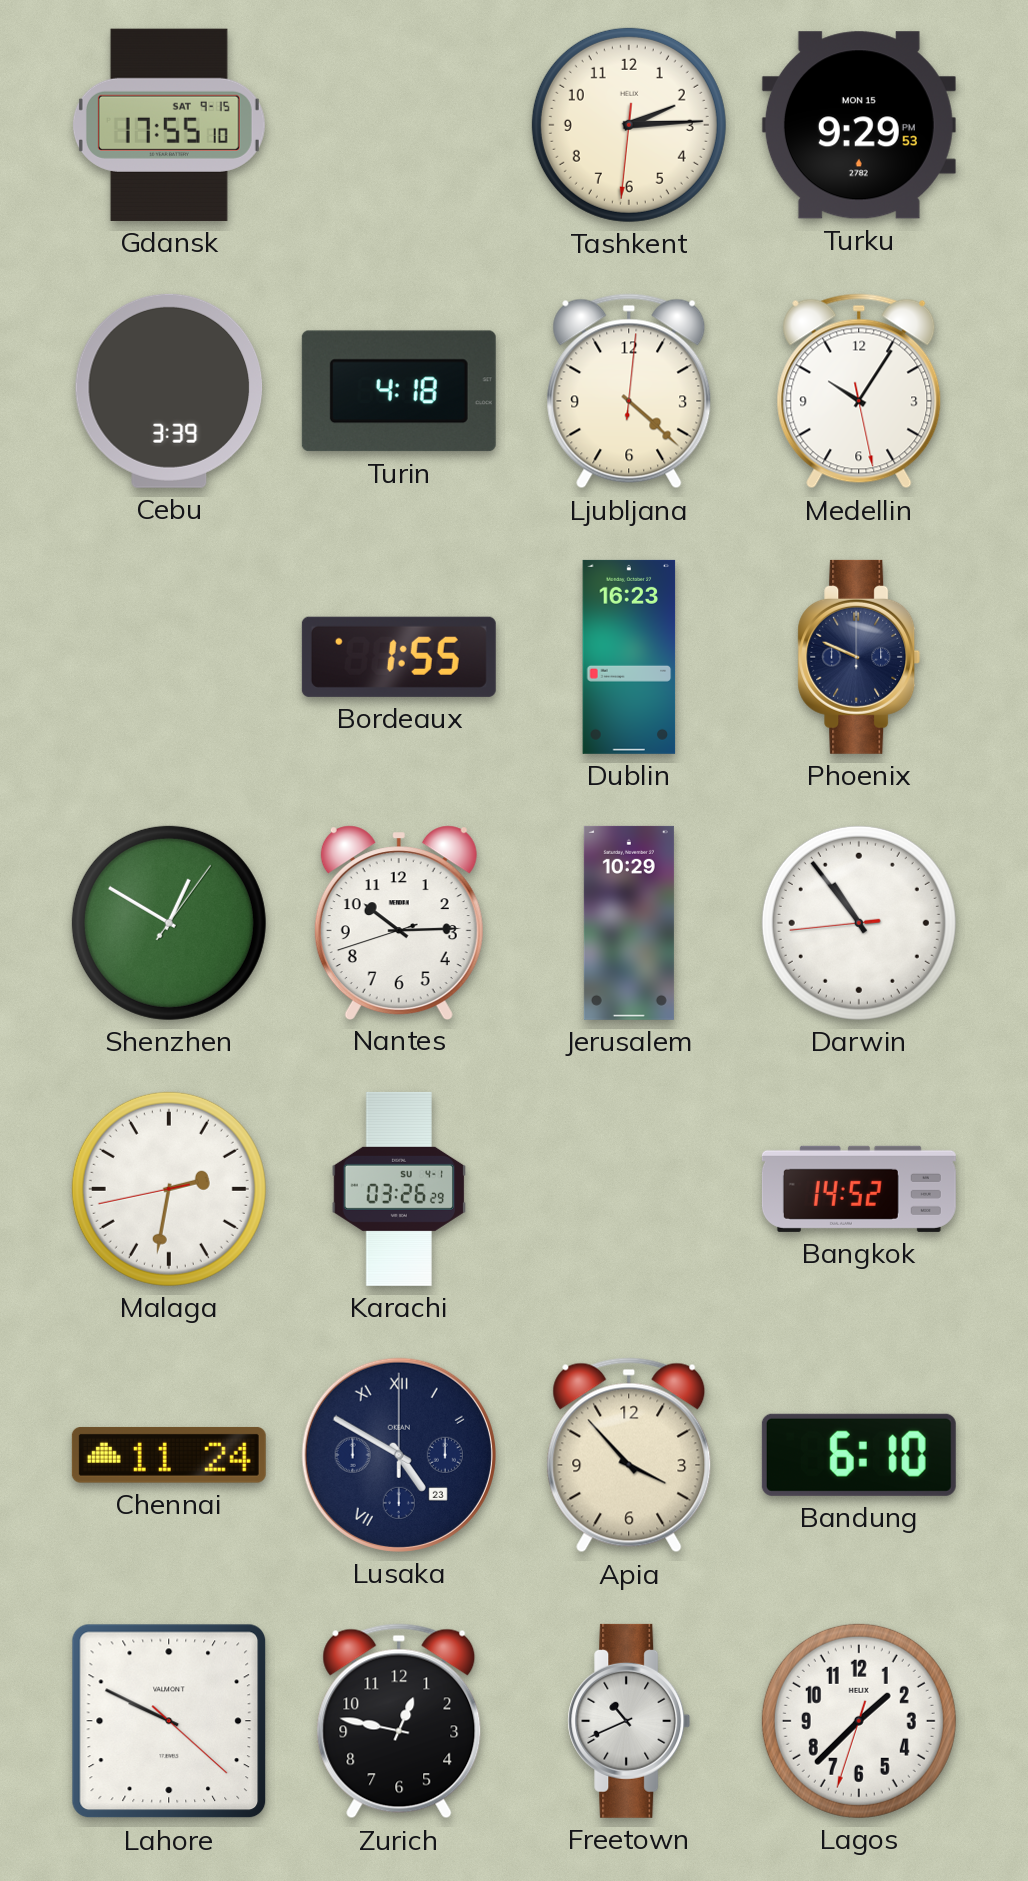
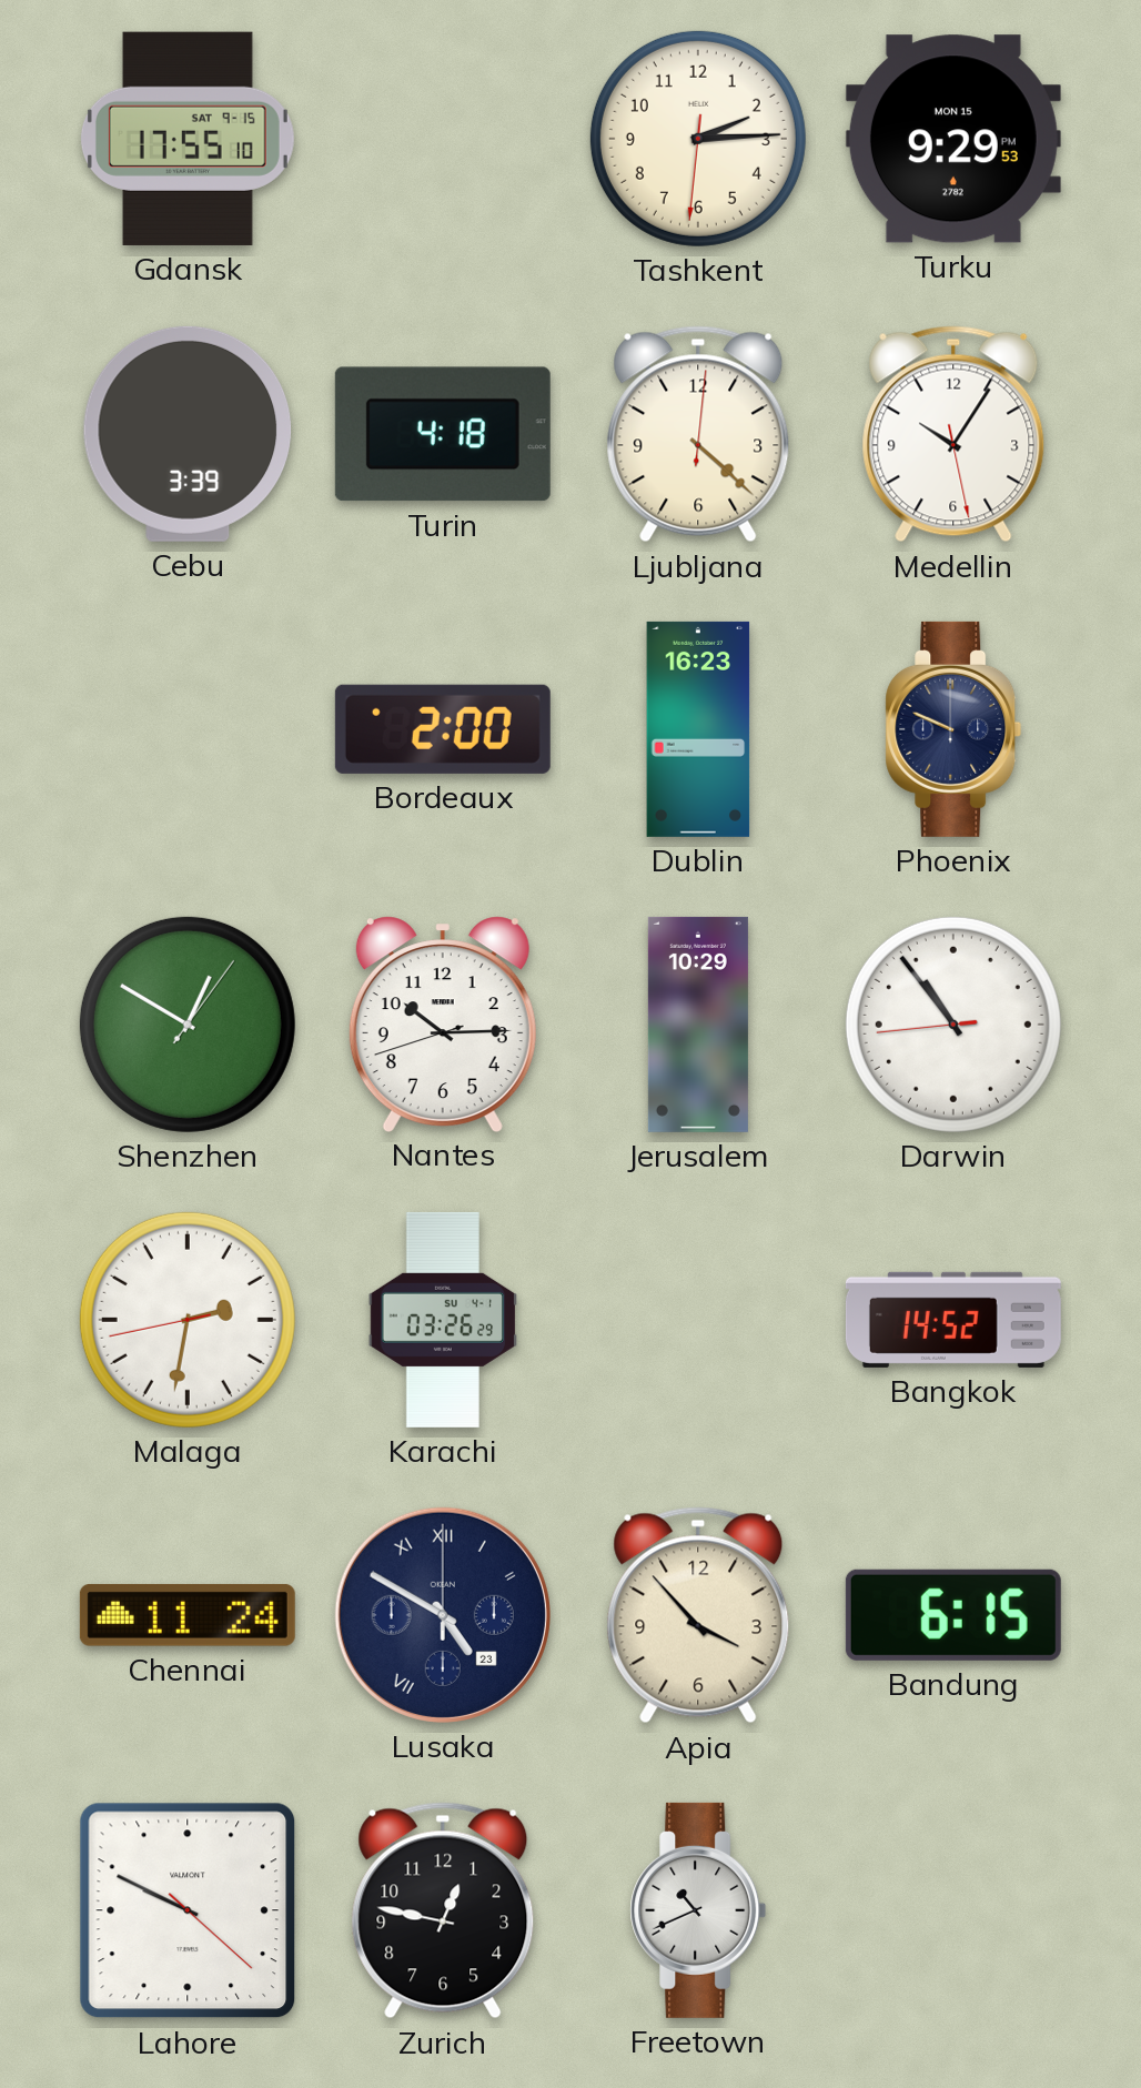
Bordeaux: 1:55 -> 2:00
Bandung: 6:10 -> 6:15
Lagos: 1:37 -> none
